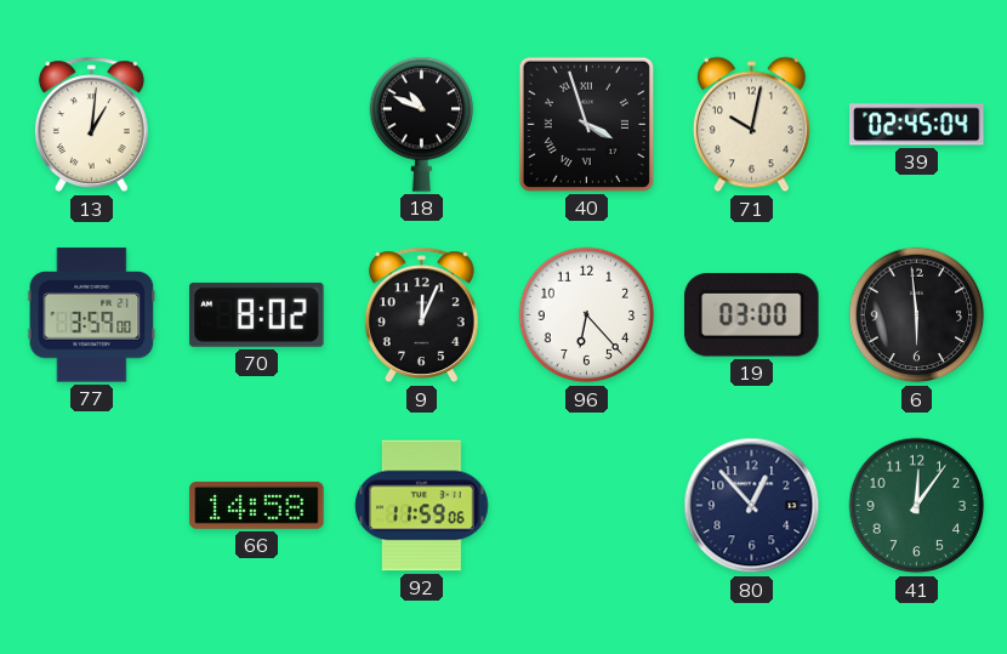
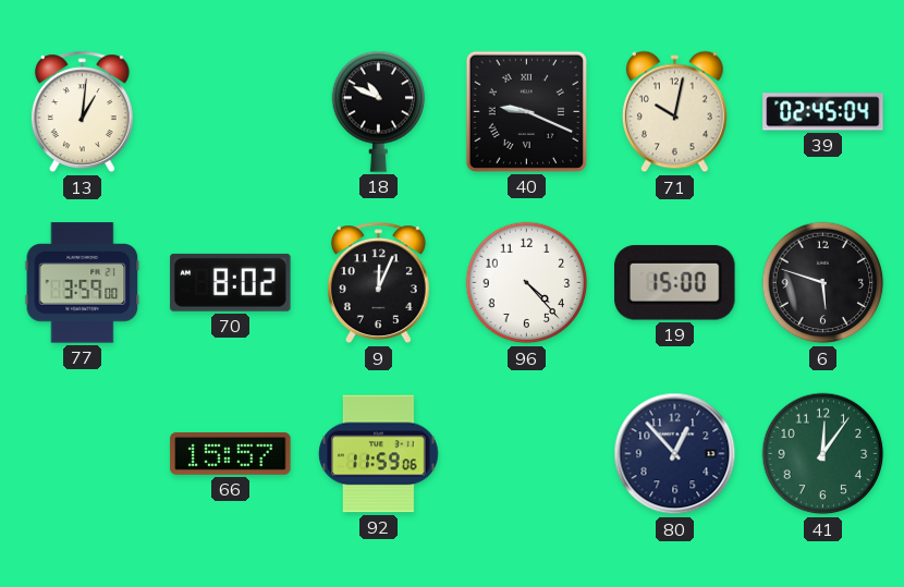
40: 3:57 -> 9:19
96: 6:23 -> 4:23
19: 03:00 -> 15:00
6: 5:59 -> 5:48
66: 14:58 -> 15:57
